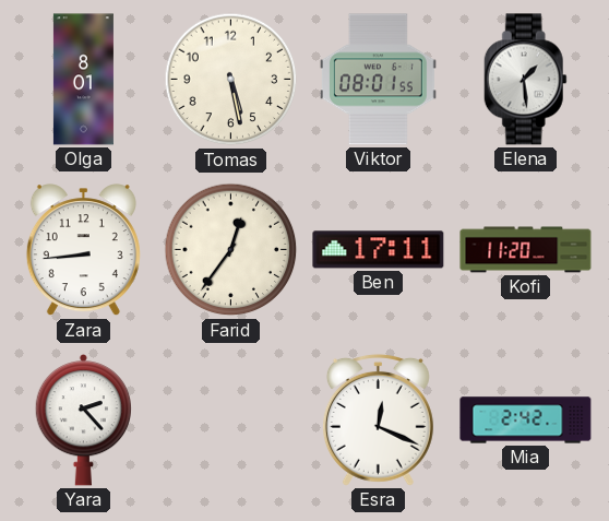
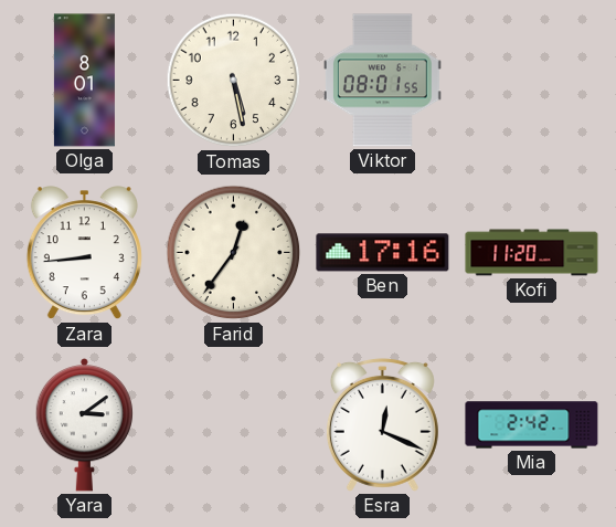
Elena: 1:29 -> none
Ben: 17:11 -> 17:16
Yara: 2:23 -> 3:09
